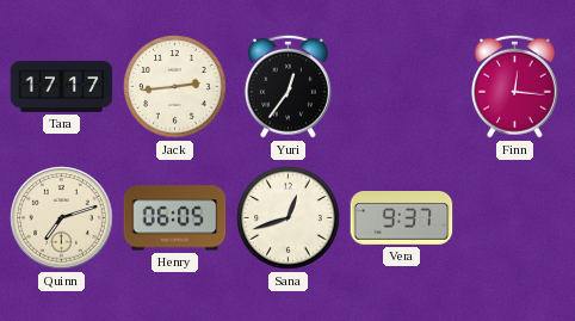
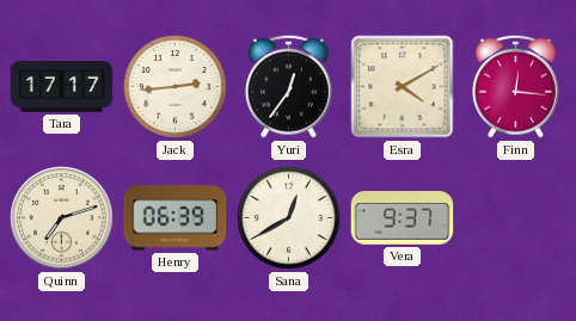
Esra: none -> 4:10
Henry: 06:05 -> 06:39
Sana: 12:42 -> 12:40
